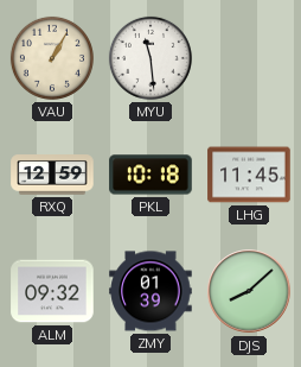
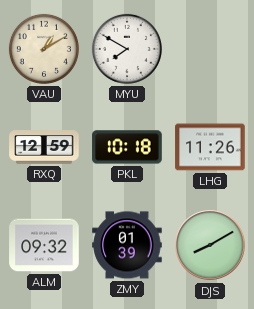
VAU: 1:05 -> 1:10
MYU: 11:29 -> 7:50
LHG: 11:45 -> 11:26
DJS: 8:08 -> 8:10
